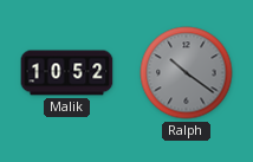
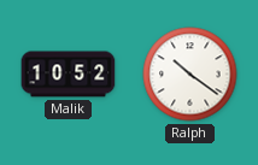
Ralph dial: grey -> white
